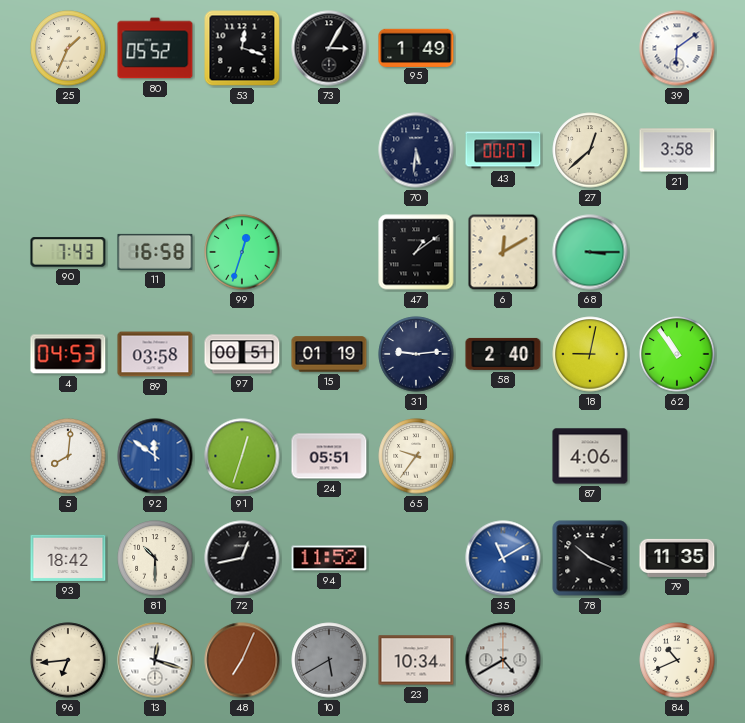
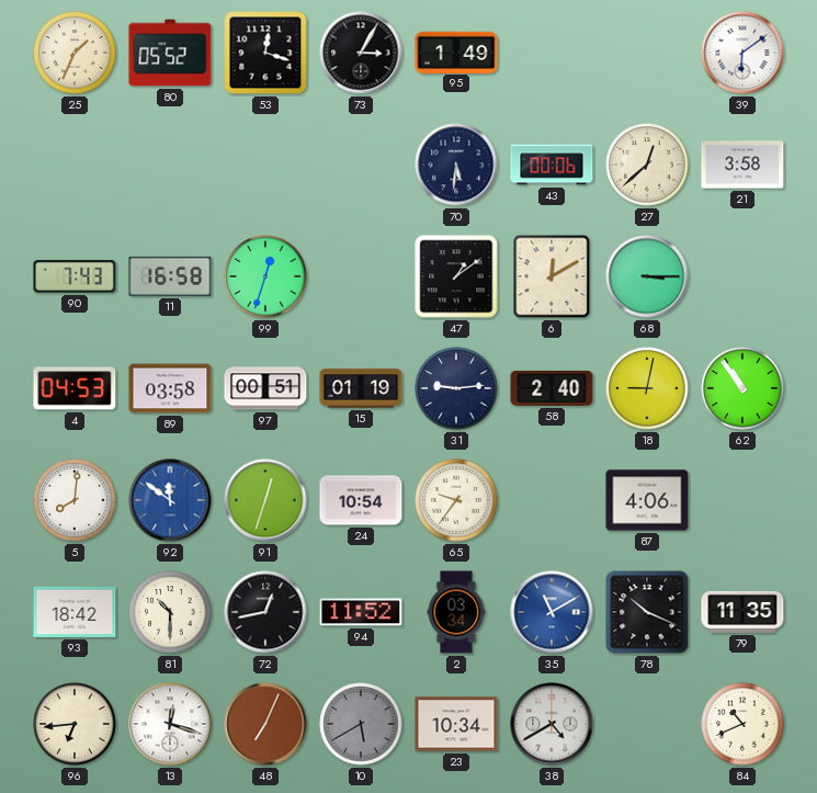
43: 00:07 -> 00:06
24: 05:51 -> 10:54
2: none -> 03:34
